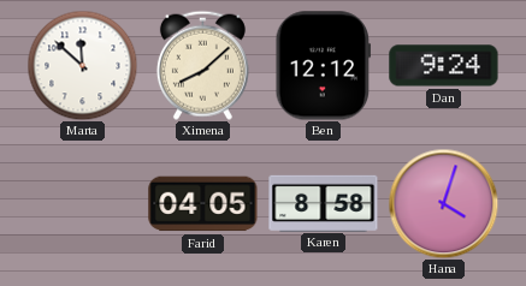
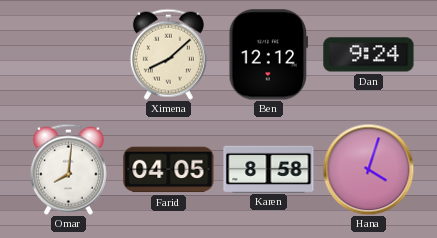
Marta: 11:52 -> none
Omar: none -> 8:01
